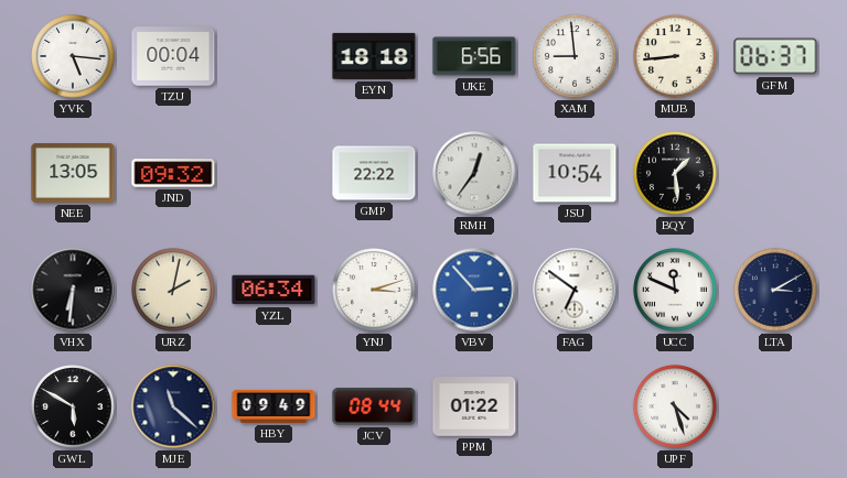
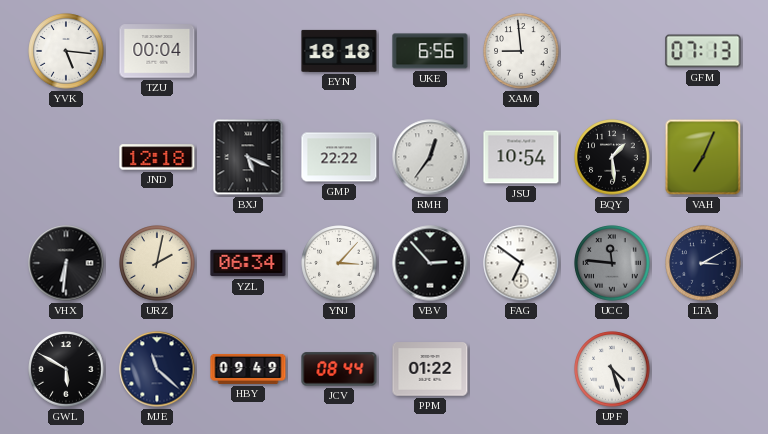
MUB: 8:44 -> none
GFM: 06:37 -> 07:13
NEE: 13:05 -> none
JND: 09:32 -> 12:18
BXJ: none -> 5:19
VAH: none -> 7:04
YNJ: 3:12 -> 3:07
VBV dial: blue -> black
UCC: 11:49 -> 11:46
UCC dial: white -> grey
